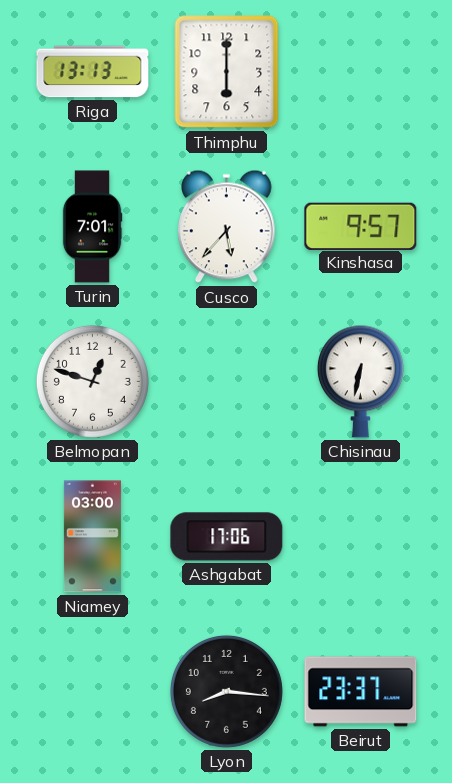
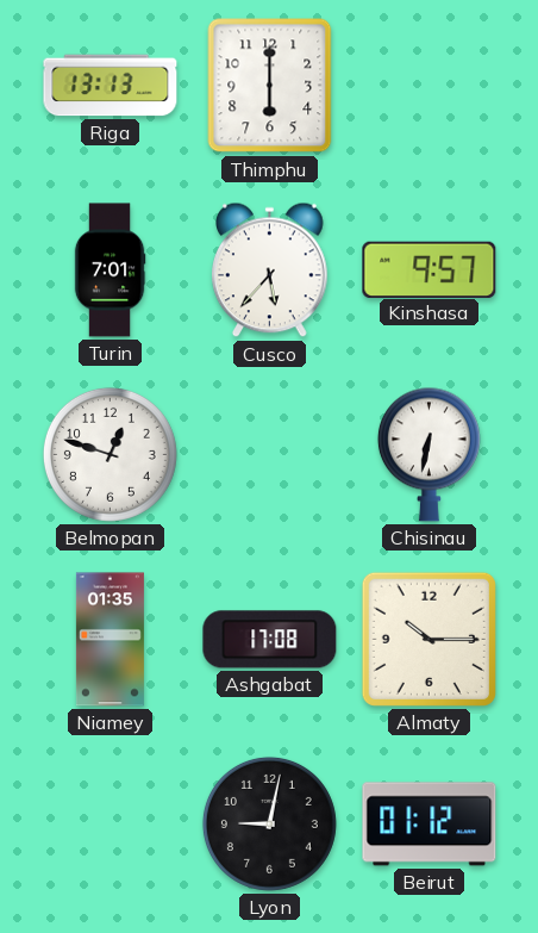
Niamey: 03:00 -> 01:35
Ashgabat: 17:06 -> 17:08
Almaty: none -> 10:15
Lyon: 8:16 -> 9:02
Beirut: 23:37 -> 01:12
